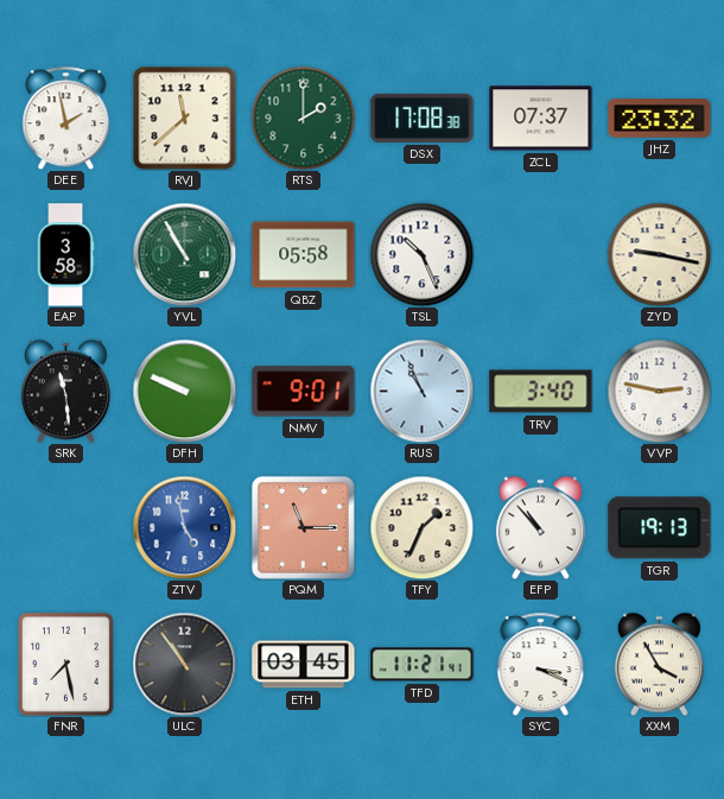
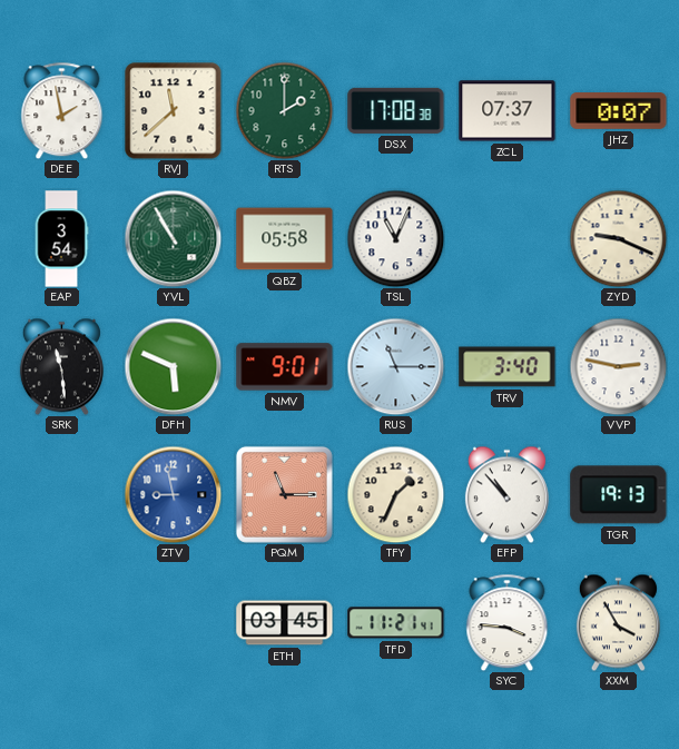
JHZ: 23:32 -> 0:07
EAP: 3:58 -> 3:54
TSL: 10:26 -> 11:04
ZYD: 9:17 -> 9:19
DFH: 9:49 -> 5:49
RUS: 10:56 -> 11:15
ZTV: 4:58 -> 8:58
FNR: 7:28 -> none
ULC: 10:54 -> none
SYC: 3:19 -> 3:46
